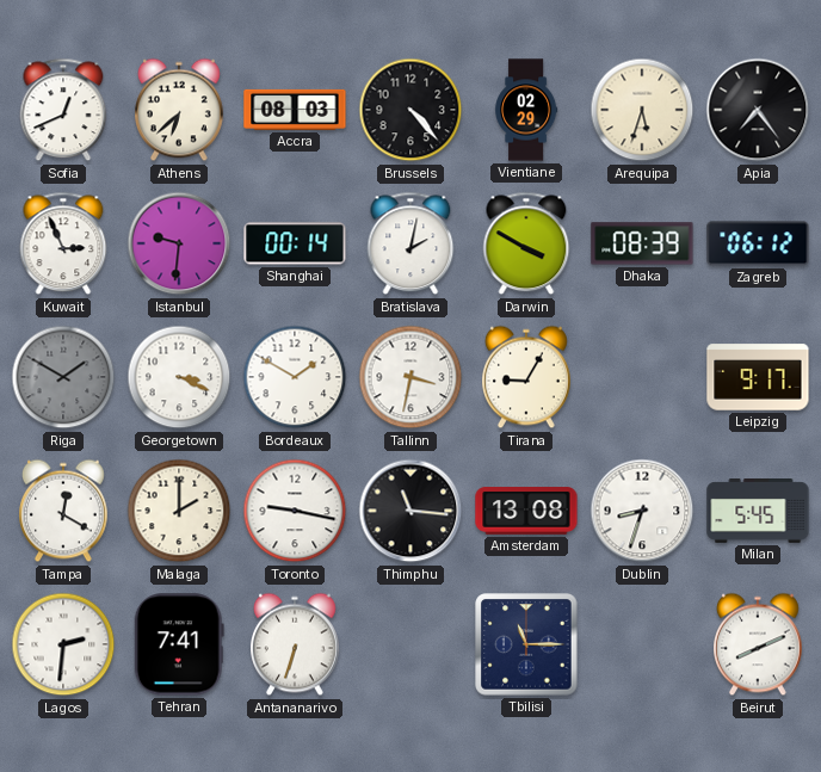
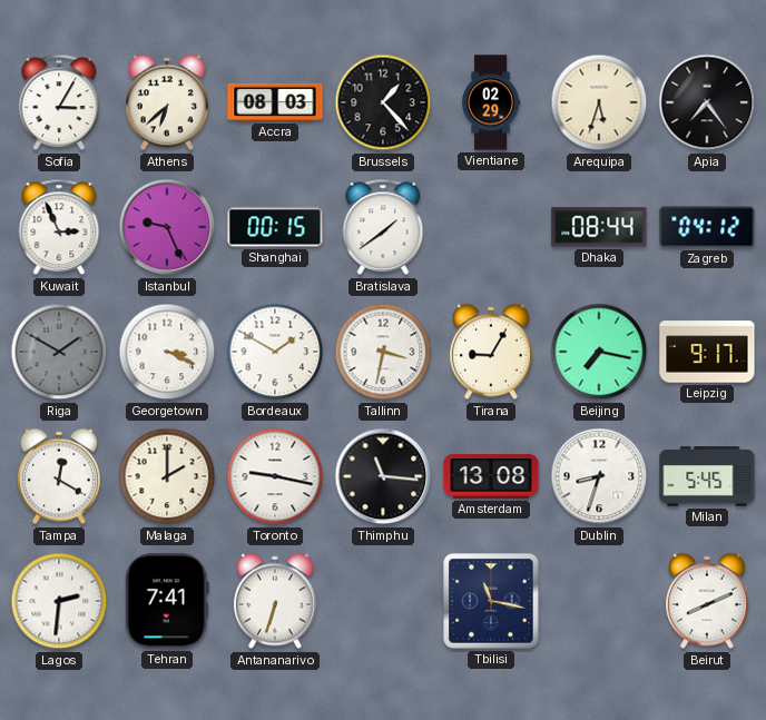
Sofia: 12:41 -> 3:05
Brussels: 4:23 -> 1:23
Istanbul: 9:31 -> 9:26
Shanghai: 00:14 -> 00:15
Bratislava: 2:02 -> 1:39
Darwin: 3:50 -> none
Dhaka: 08:39 -> 08:44
Zagreb: 06:12 -> 04:12
Beijing: none -> 7:17
Tbilisi: 11:15 -> 11:17
